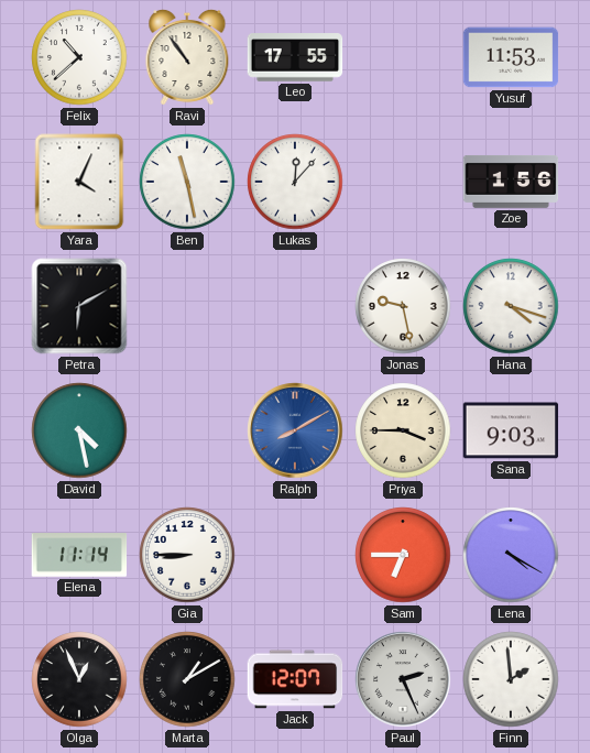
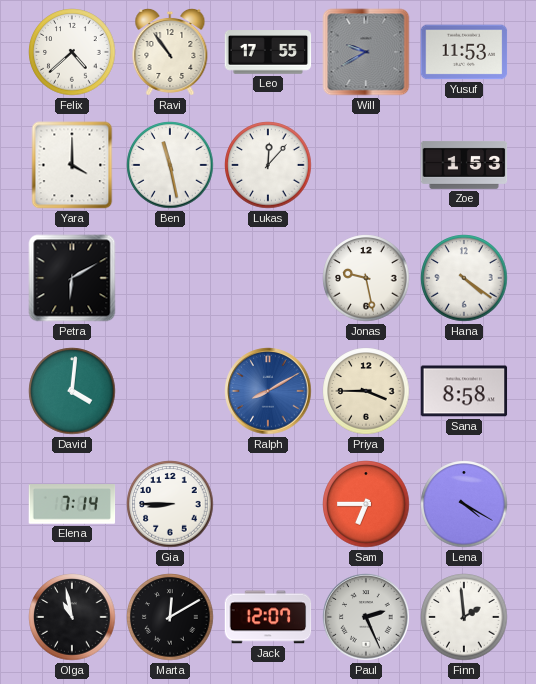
Felix: 10:38 -> 4:38
Will: none -> 9:40
Yara: 4:04 -> 4:00
Zoe: 1:56 -> 1:53
Hana: 4:18 -> 4:21
David: 4:28 -> 4:01
Sana: 9:03 -> 8:58
Elena: 11:14 -> 7:14
Olga: 12:56 -> 10:58
Marta: 1:10 -> 12:10
